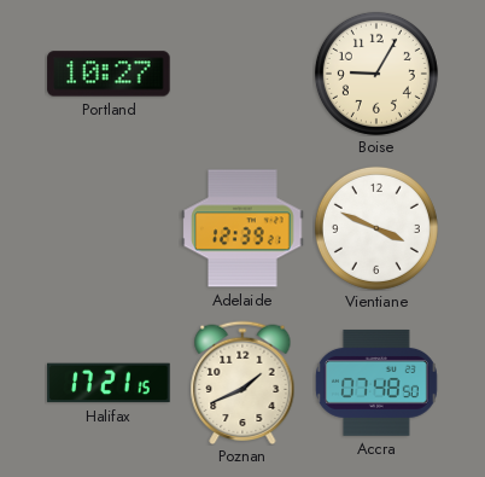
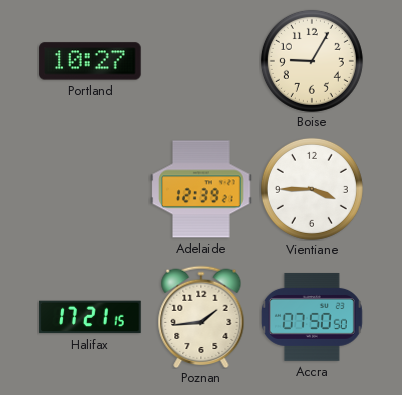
Vientiane: 3:49 -> 3:45
Poznan: 1:41 -> 1:44
Accra: 07:48 -> 07:50
